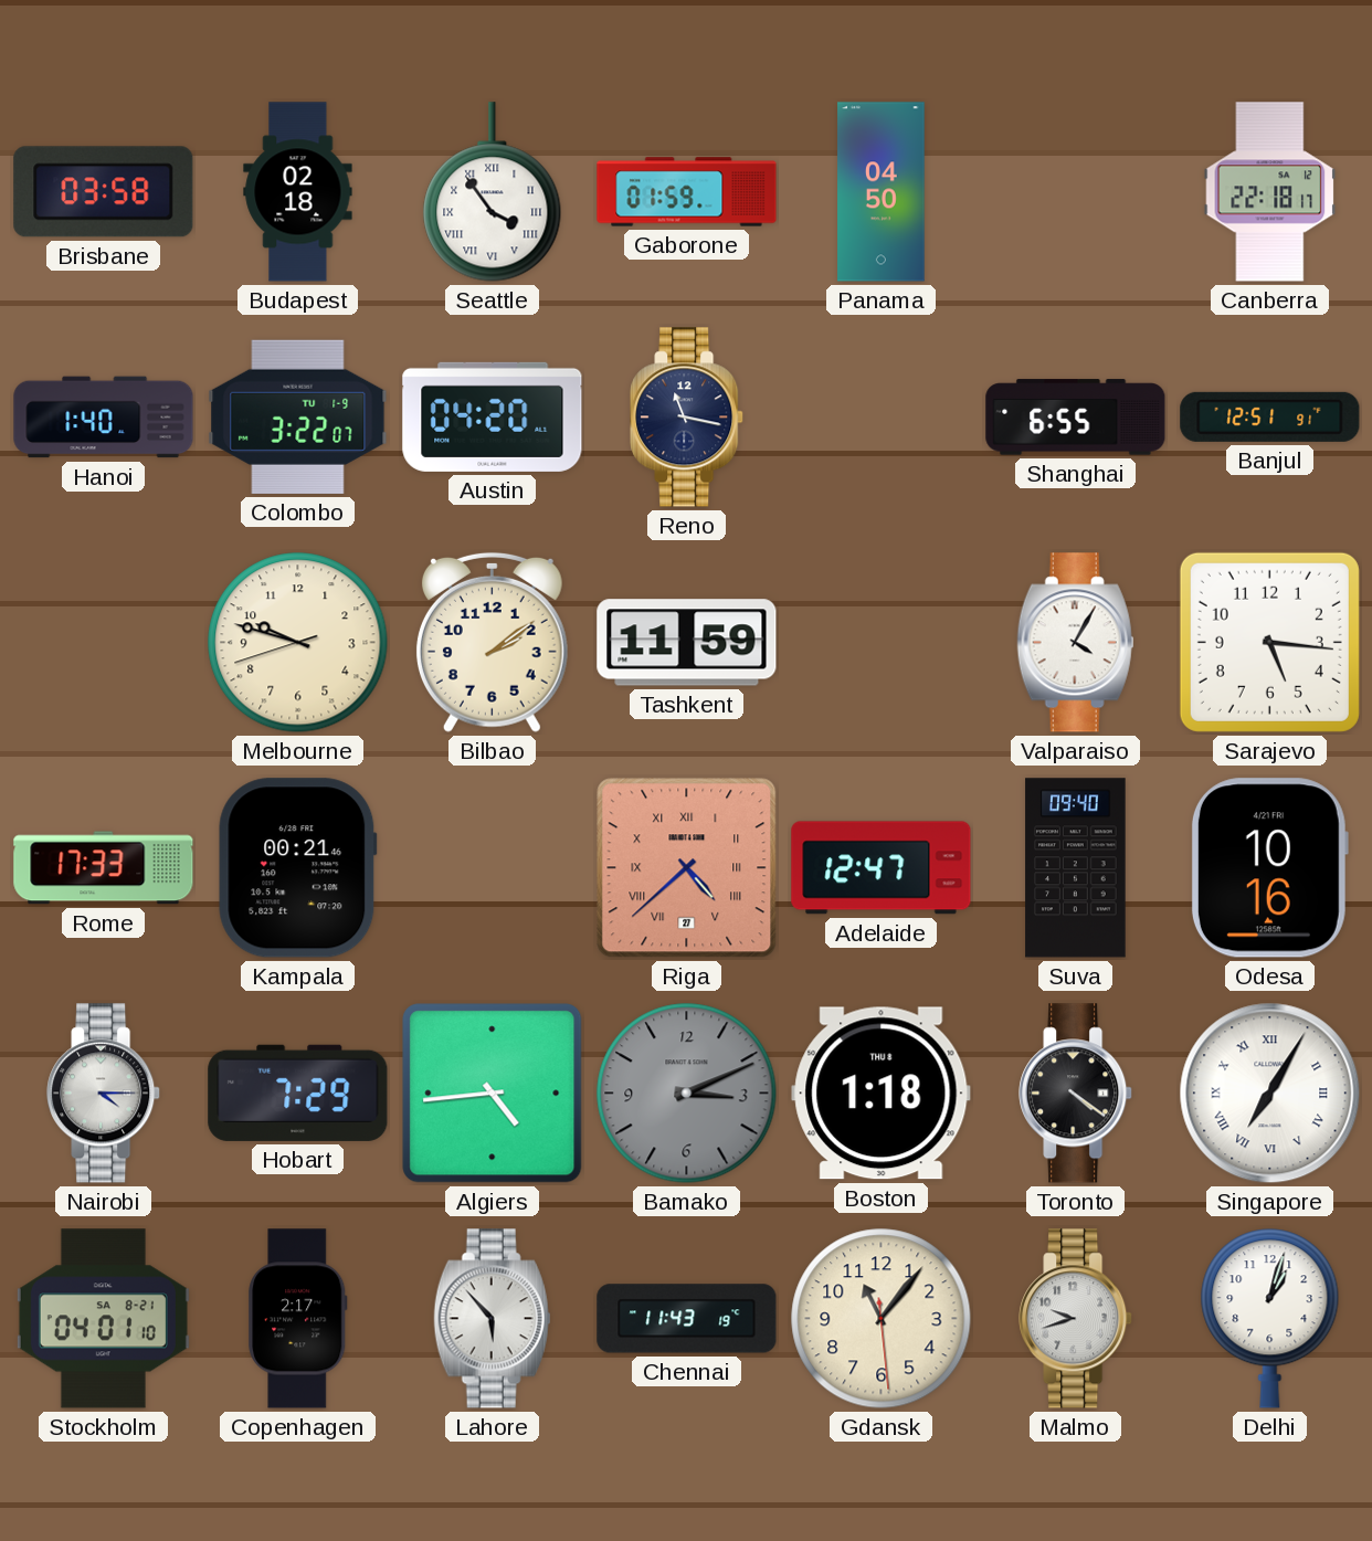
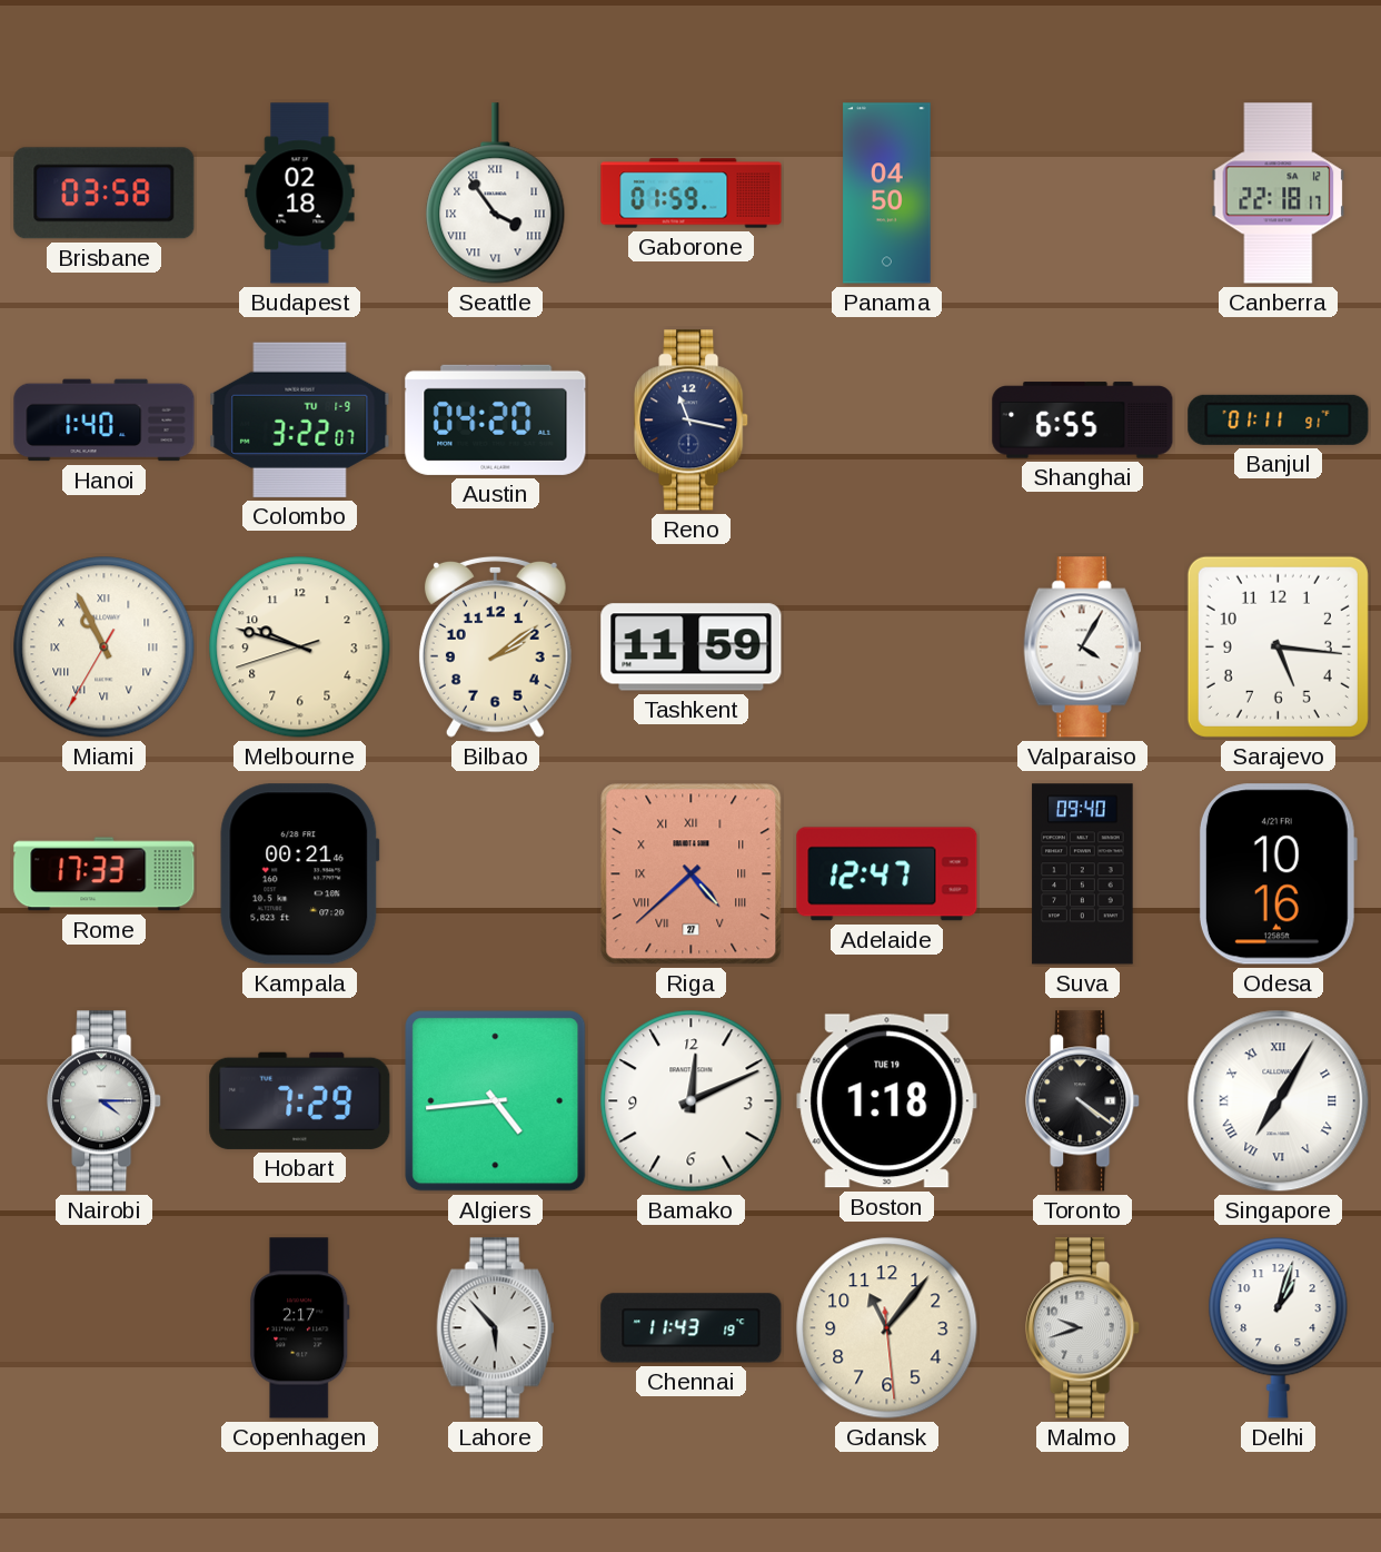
Banjul: 12:51 -> 01:11
Miami: none -> 10:55
Bamako: 3:11 -> 12:11
Bamako dial: grey -> white
Boston date: THU 8 -> TUE 19
Stockholm: 04:01 -> none
